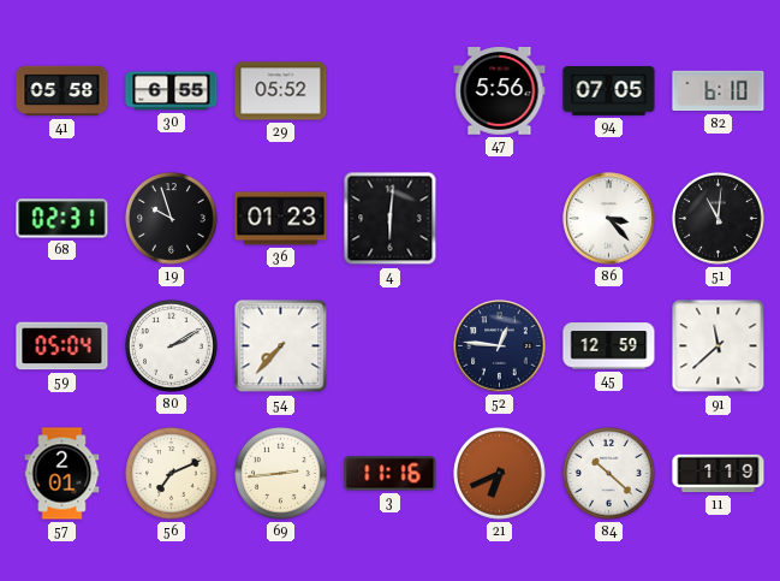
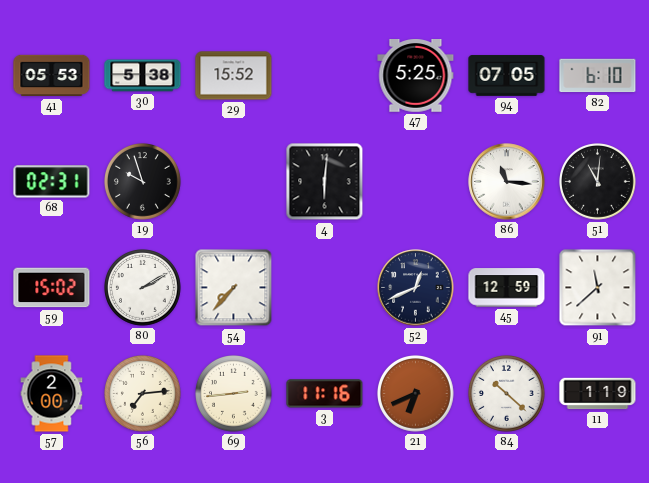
41: 05:58 -> 05:53
30: 6:55 -> 5:38
29: 05:52 -> 15:52
47: 5:56 -> 5:25
36: 01:23 -> none
86: 3:23 -> 11:16
59: 05:04 -> 15:02
52: 12:46 -> 12:41
57: 2:01 -> 2:00
56: 7:11 -> 7:14
